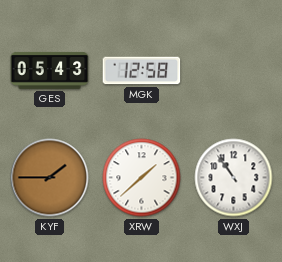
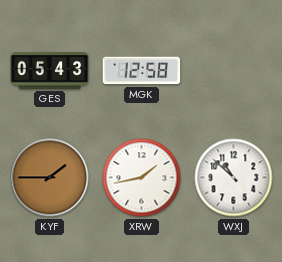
XRW: 1:38 -> 1:43
WXJ: 10:54 -> 10:52
